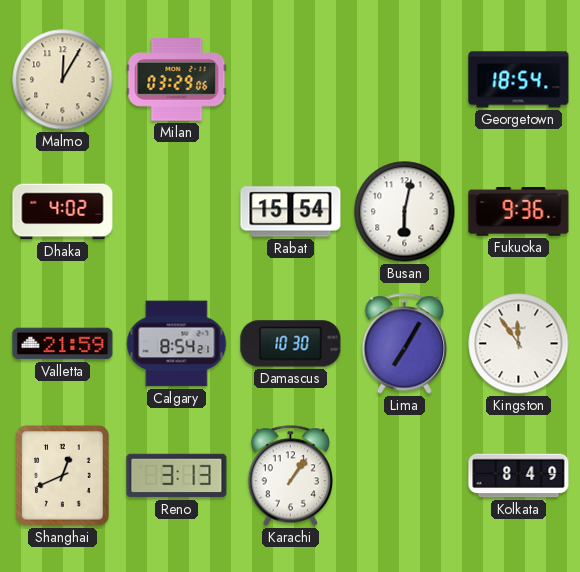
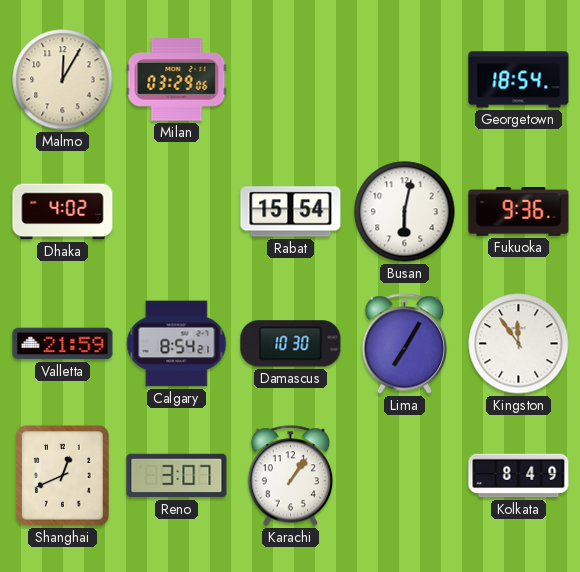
Reno: 3:13 -> 3:07
